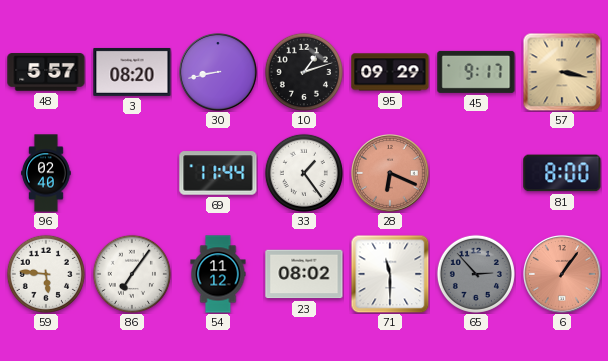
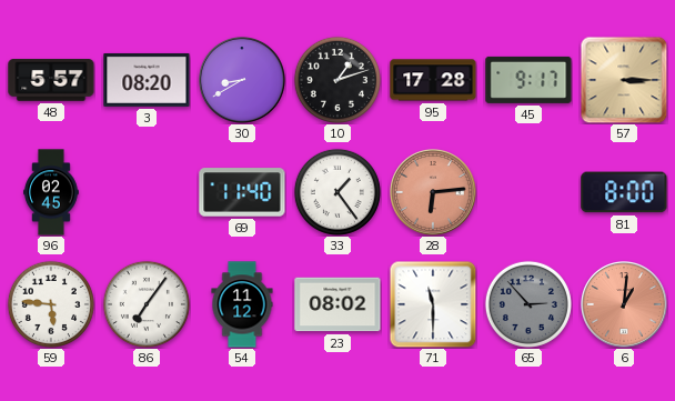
30: 8:43 -> 8:40
95: 09:29 -> 17:28
57: 3:17 -> 3:15
96: 02:40 -> 02:45
69: 11:44 -> 11:40
28: 6:19 -> 6:14
6: 1:06 -> 1:01
